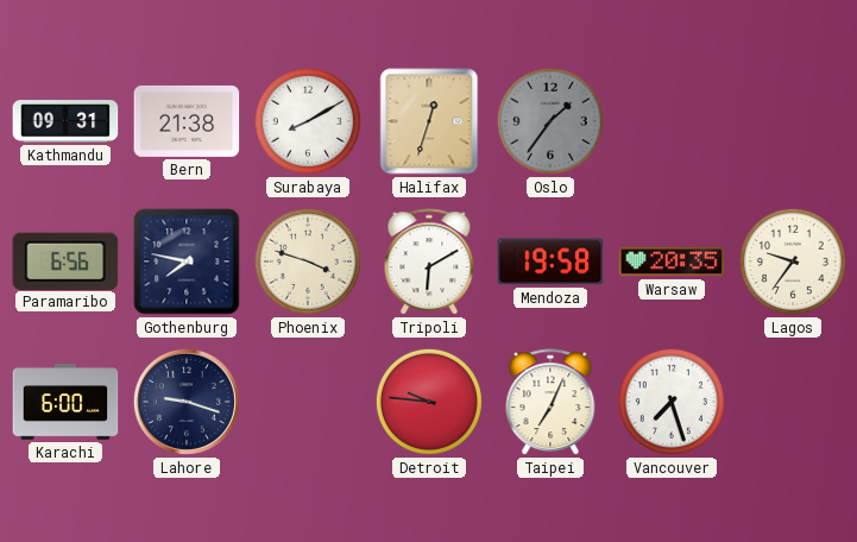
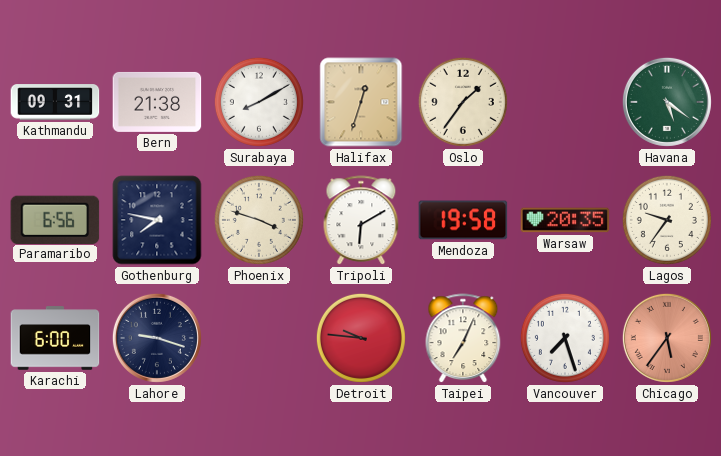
Oslo dial: grey -> cream
Havana: none -> 5:21
Chicago: none -> 5:36
